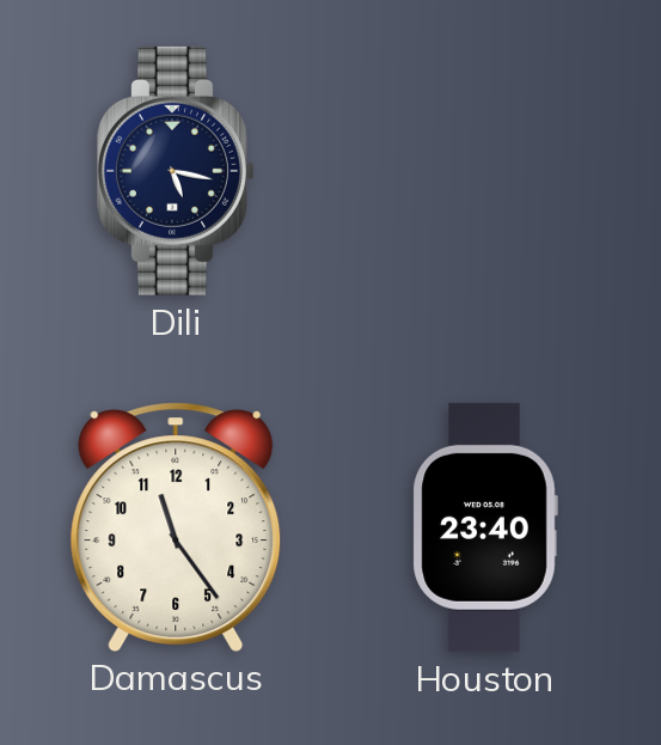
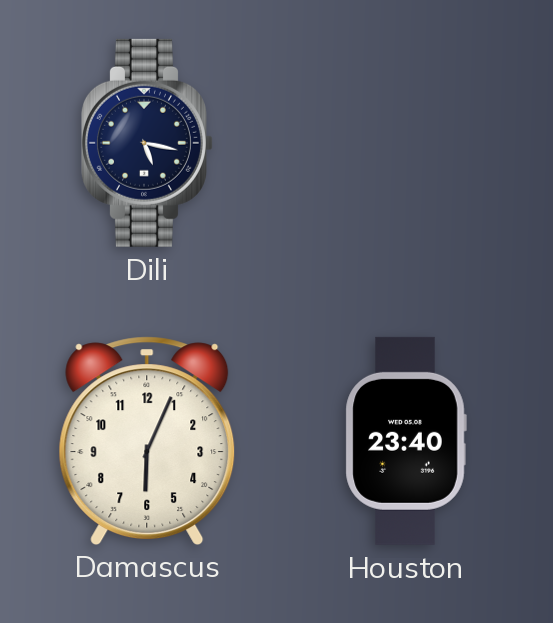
Damascus: 11:24 -> 6:04
